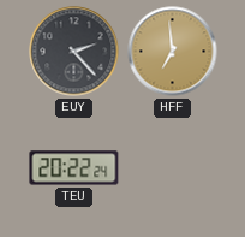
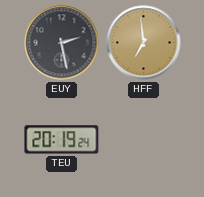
EUY: 2:23 -> 2:28
TEU: 20:22 -> 20:19
